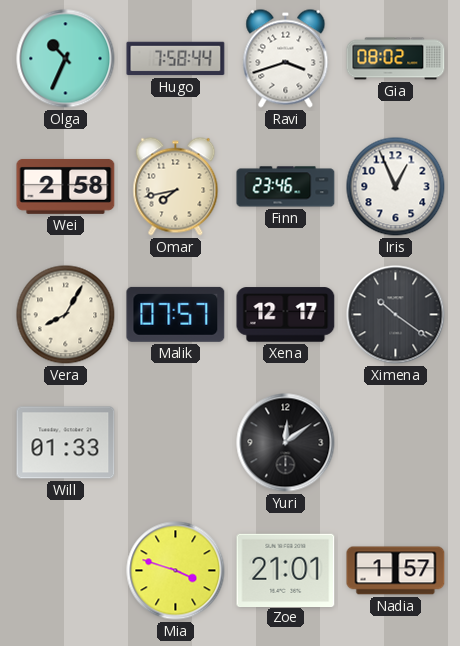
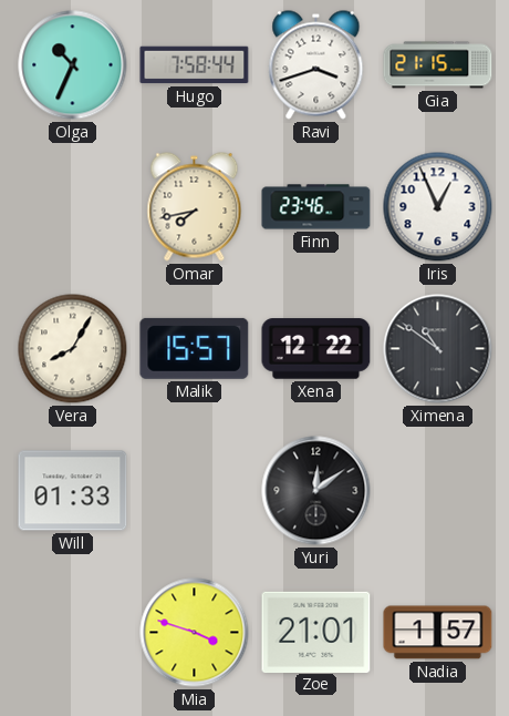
Gia: 08:02 -> 21:15
Wei: 2:58 -> none
Malik: 07:57 -> 15:57
Xena: 12:17 -> 12:22
Ximena: 10:21 -> 10:51
